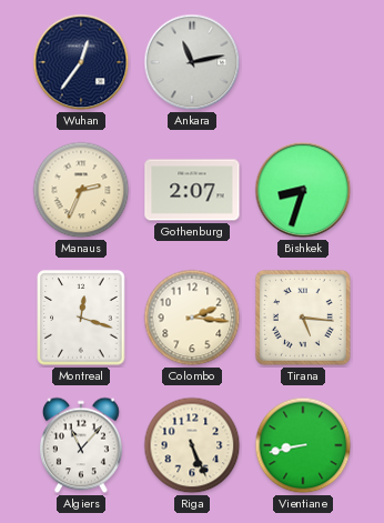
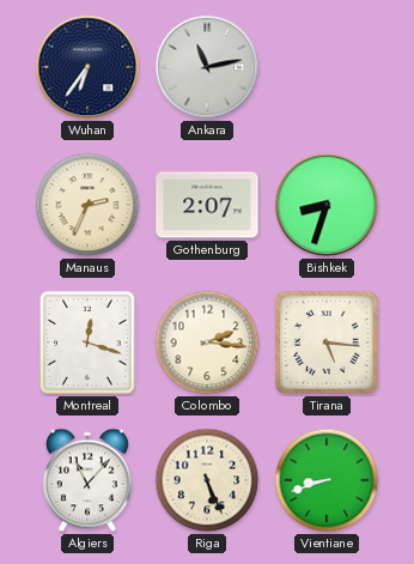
Wuhan: 12:36 -> 6:36
Vientiane: 8:43 -> 8:42
